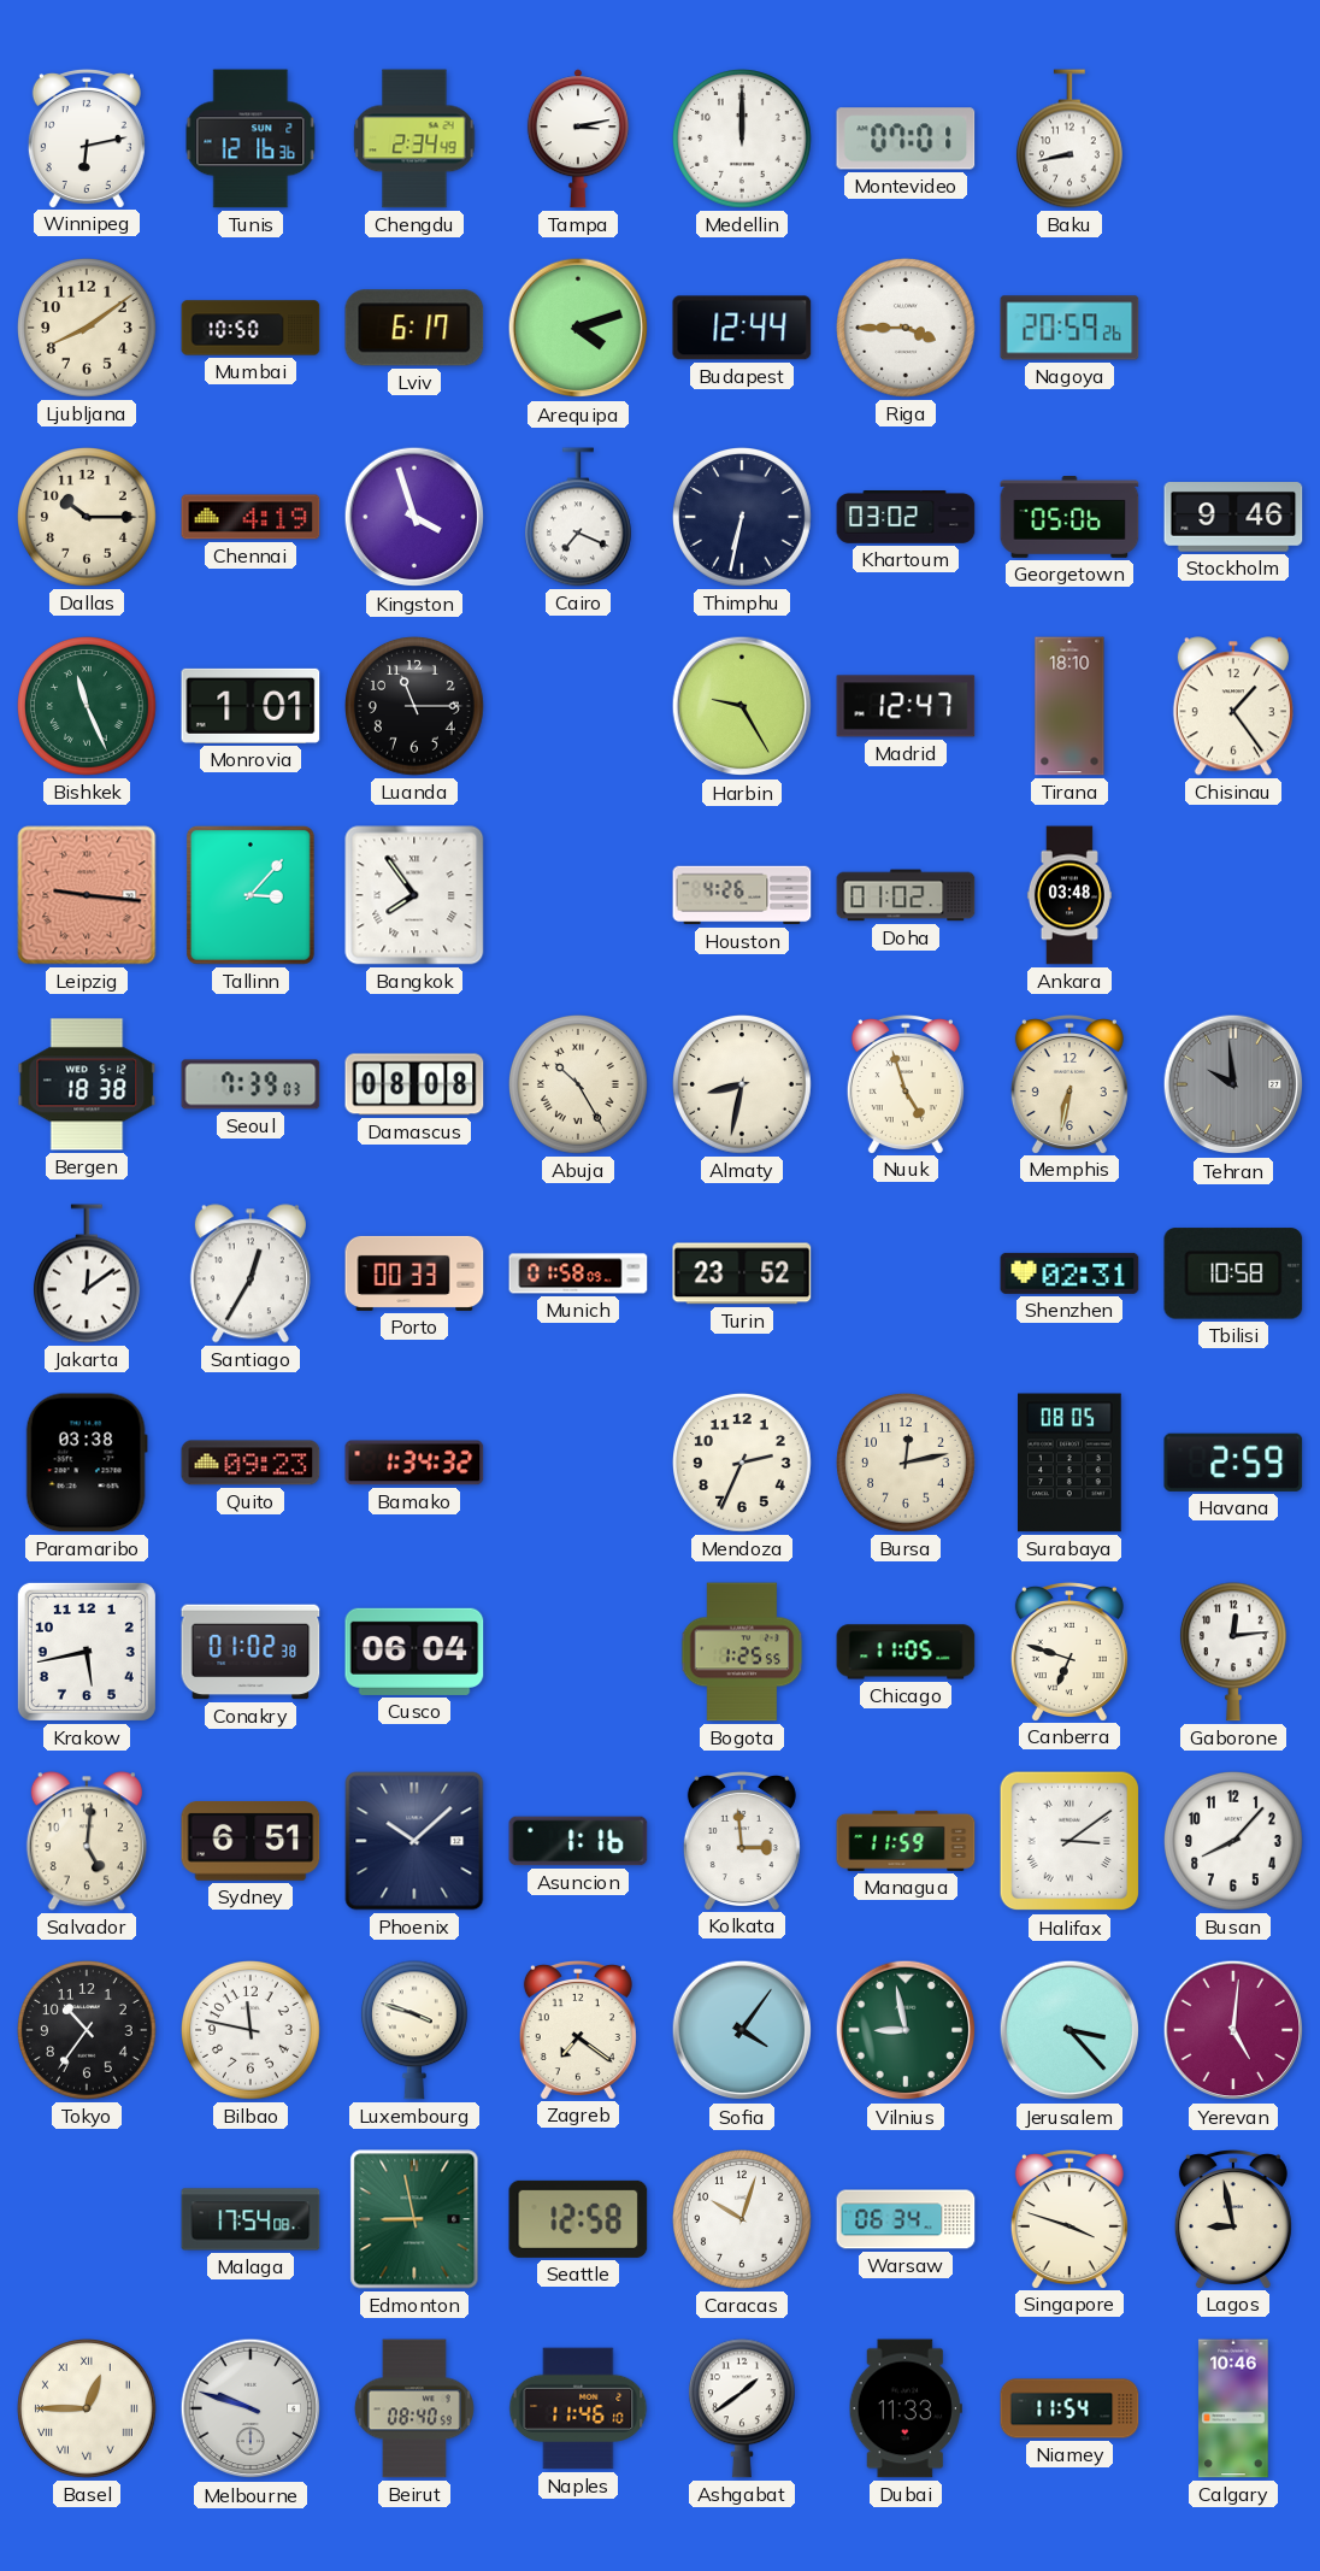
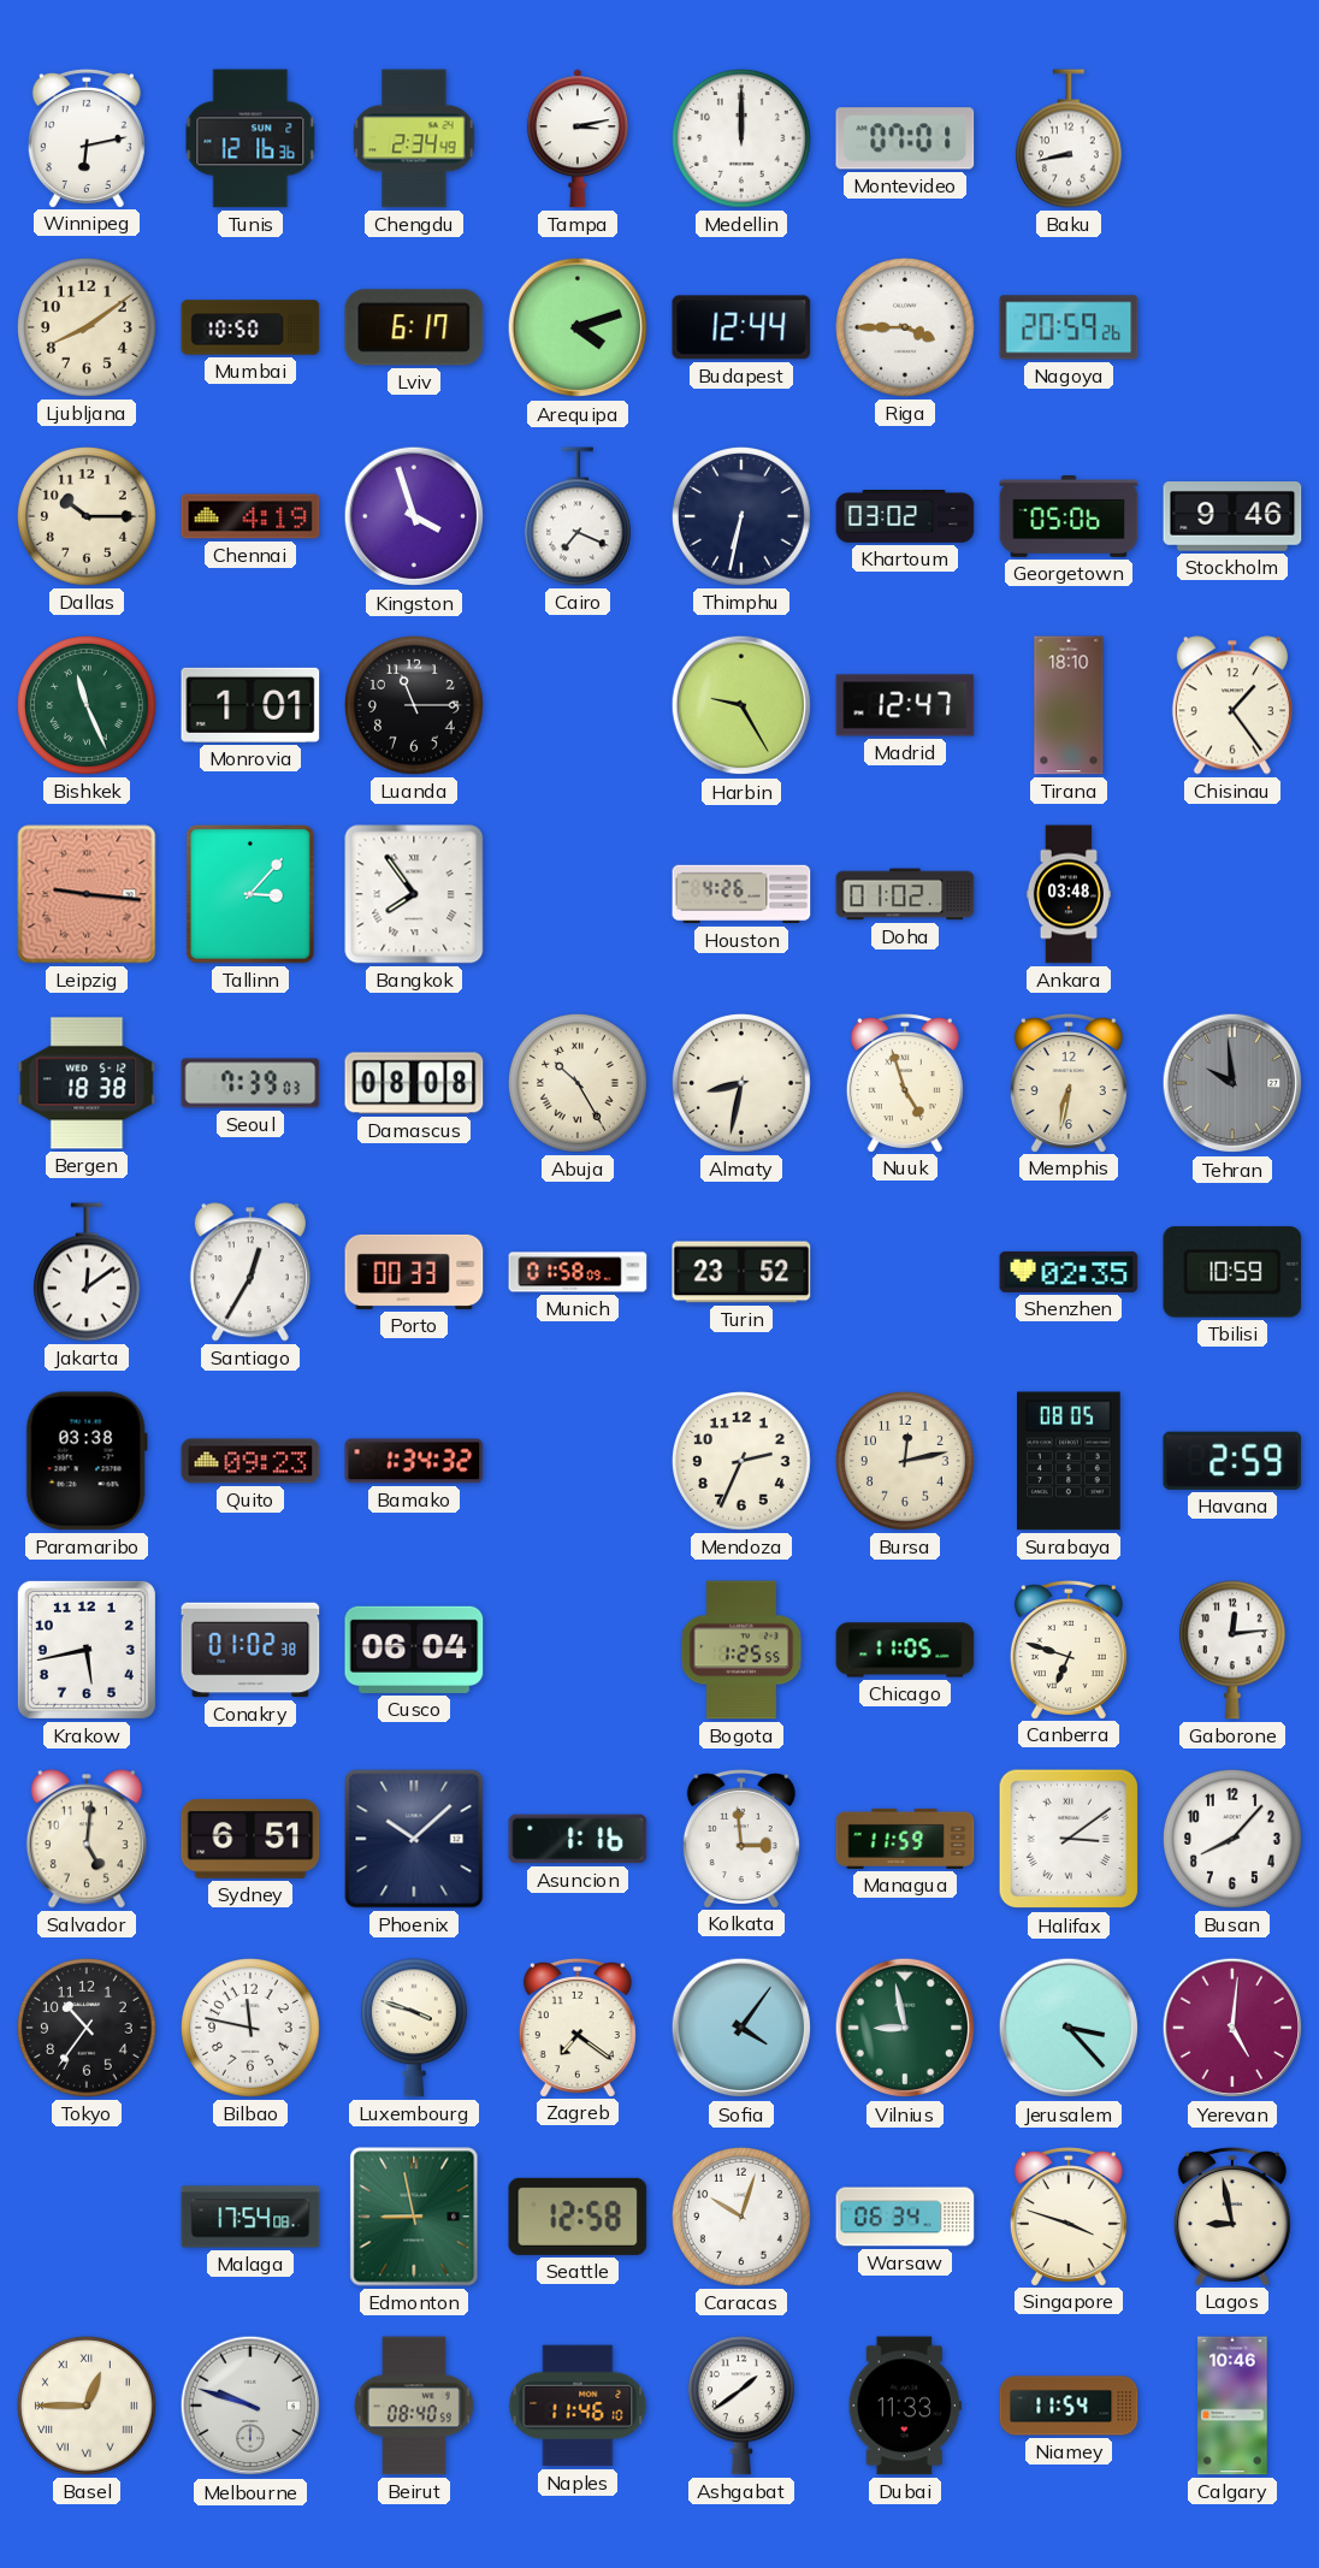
Shenzhen: 02:31 -> 02:35
Tbilisi: 10:58 -> 10:59
